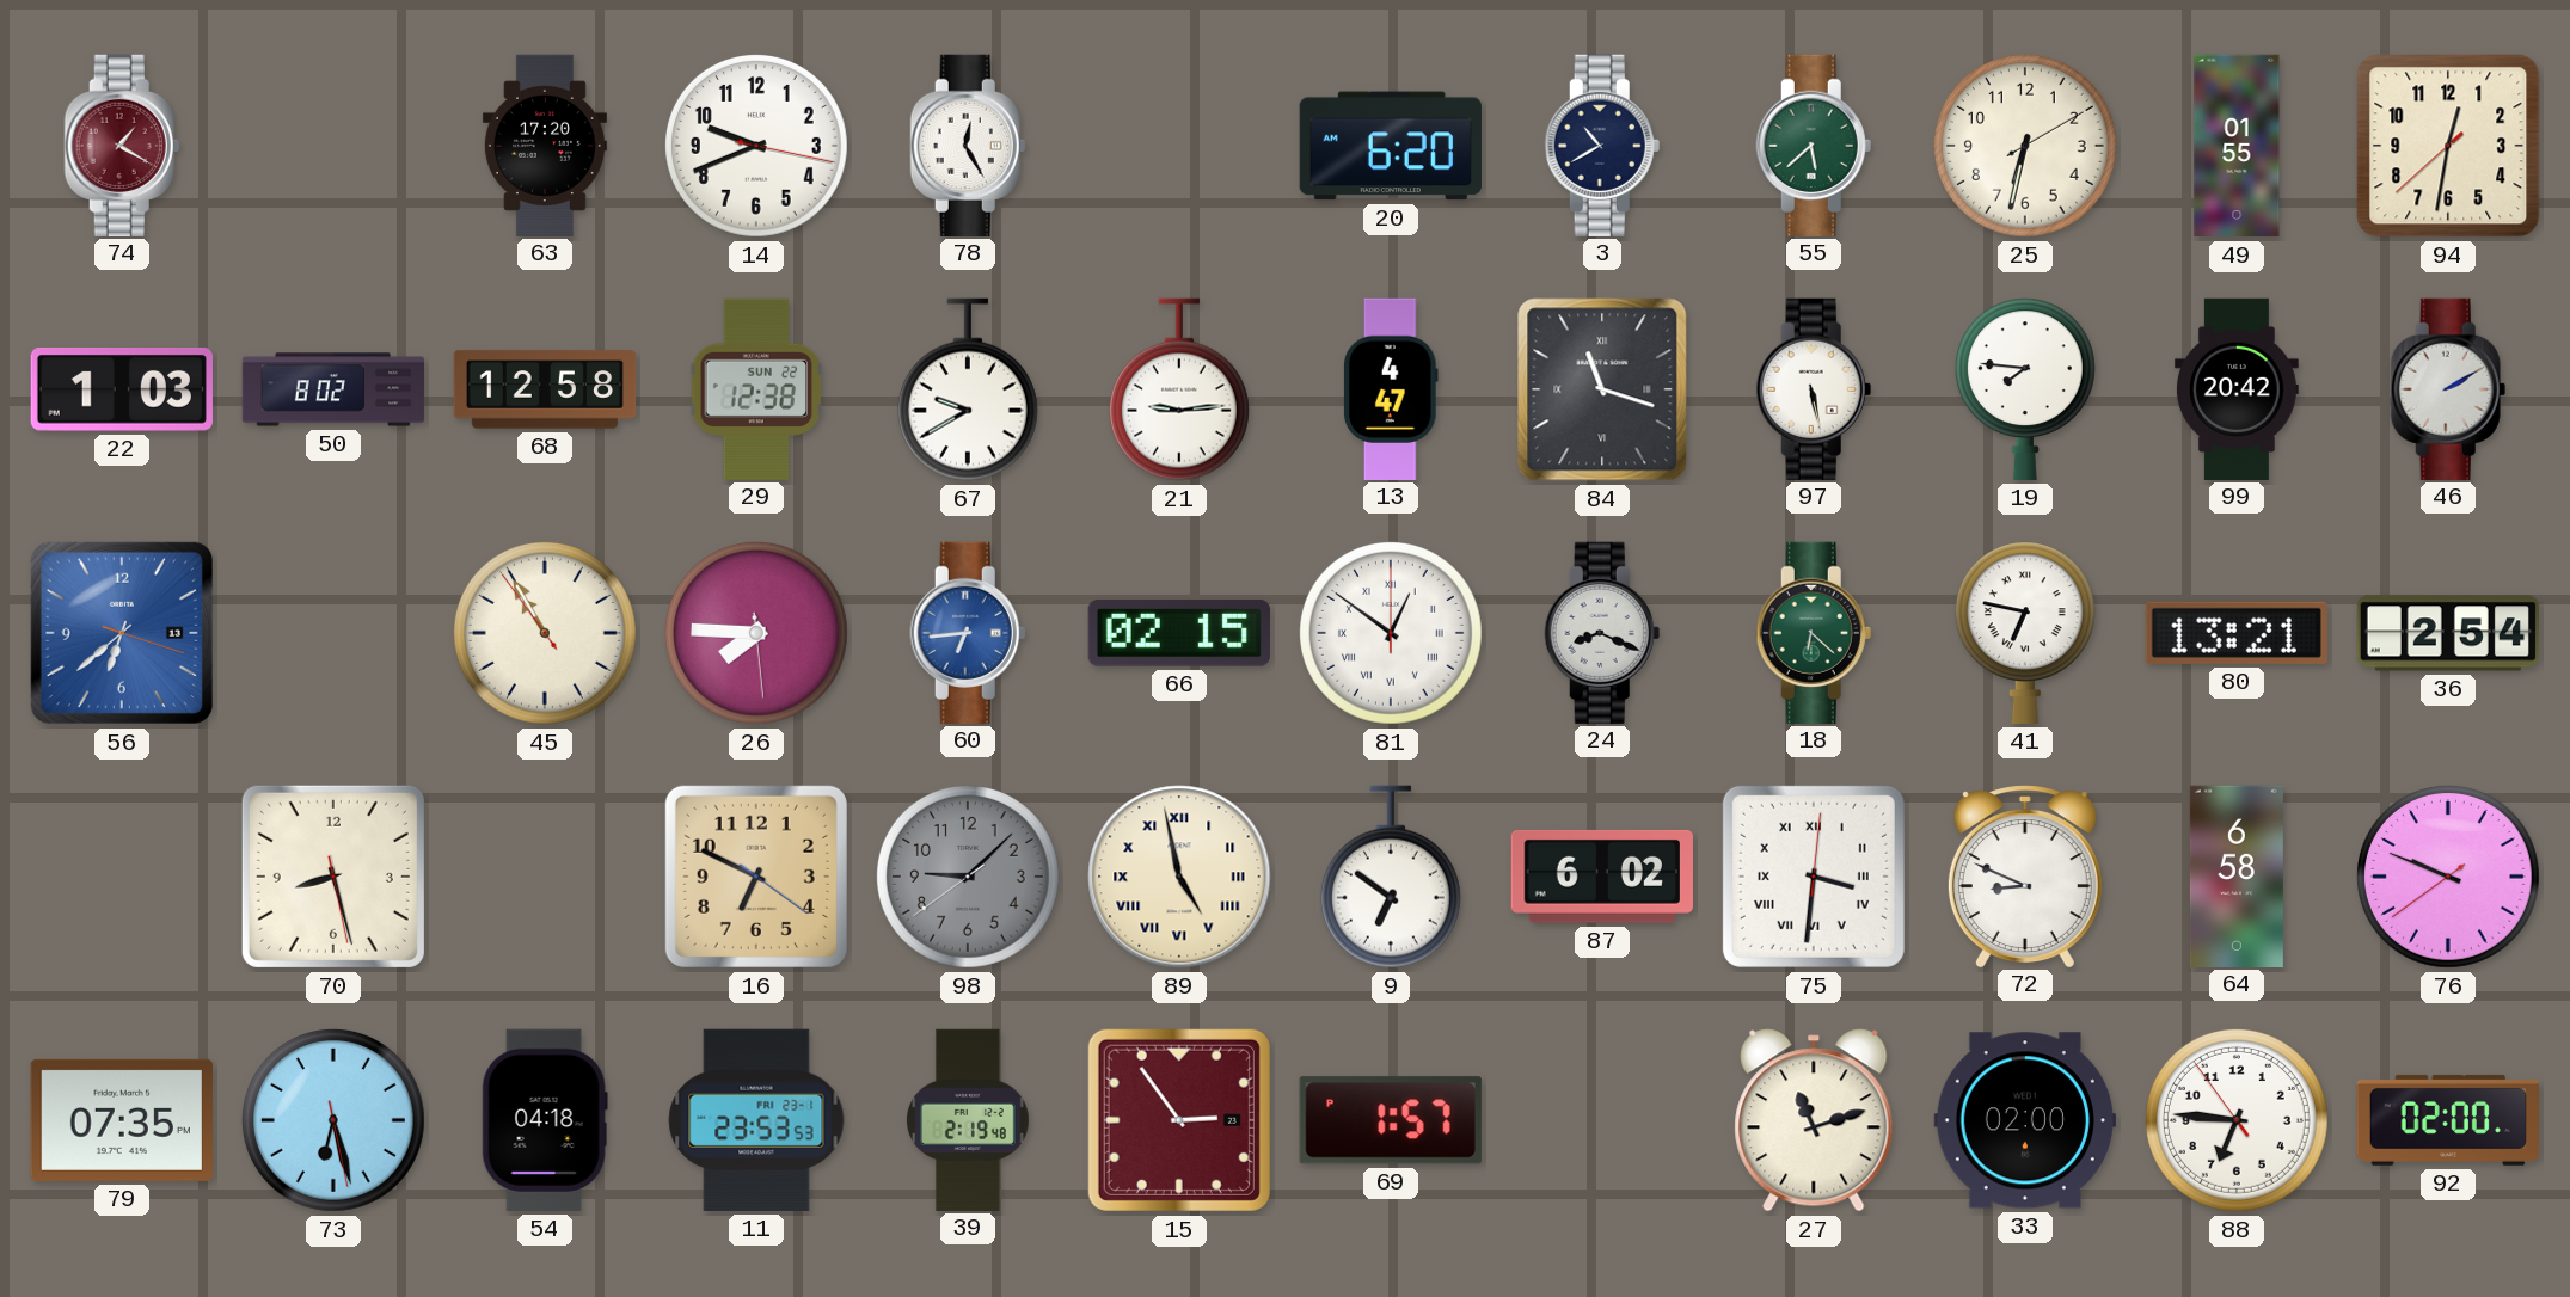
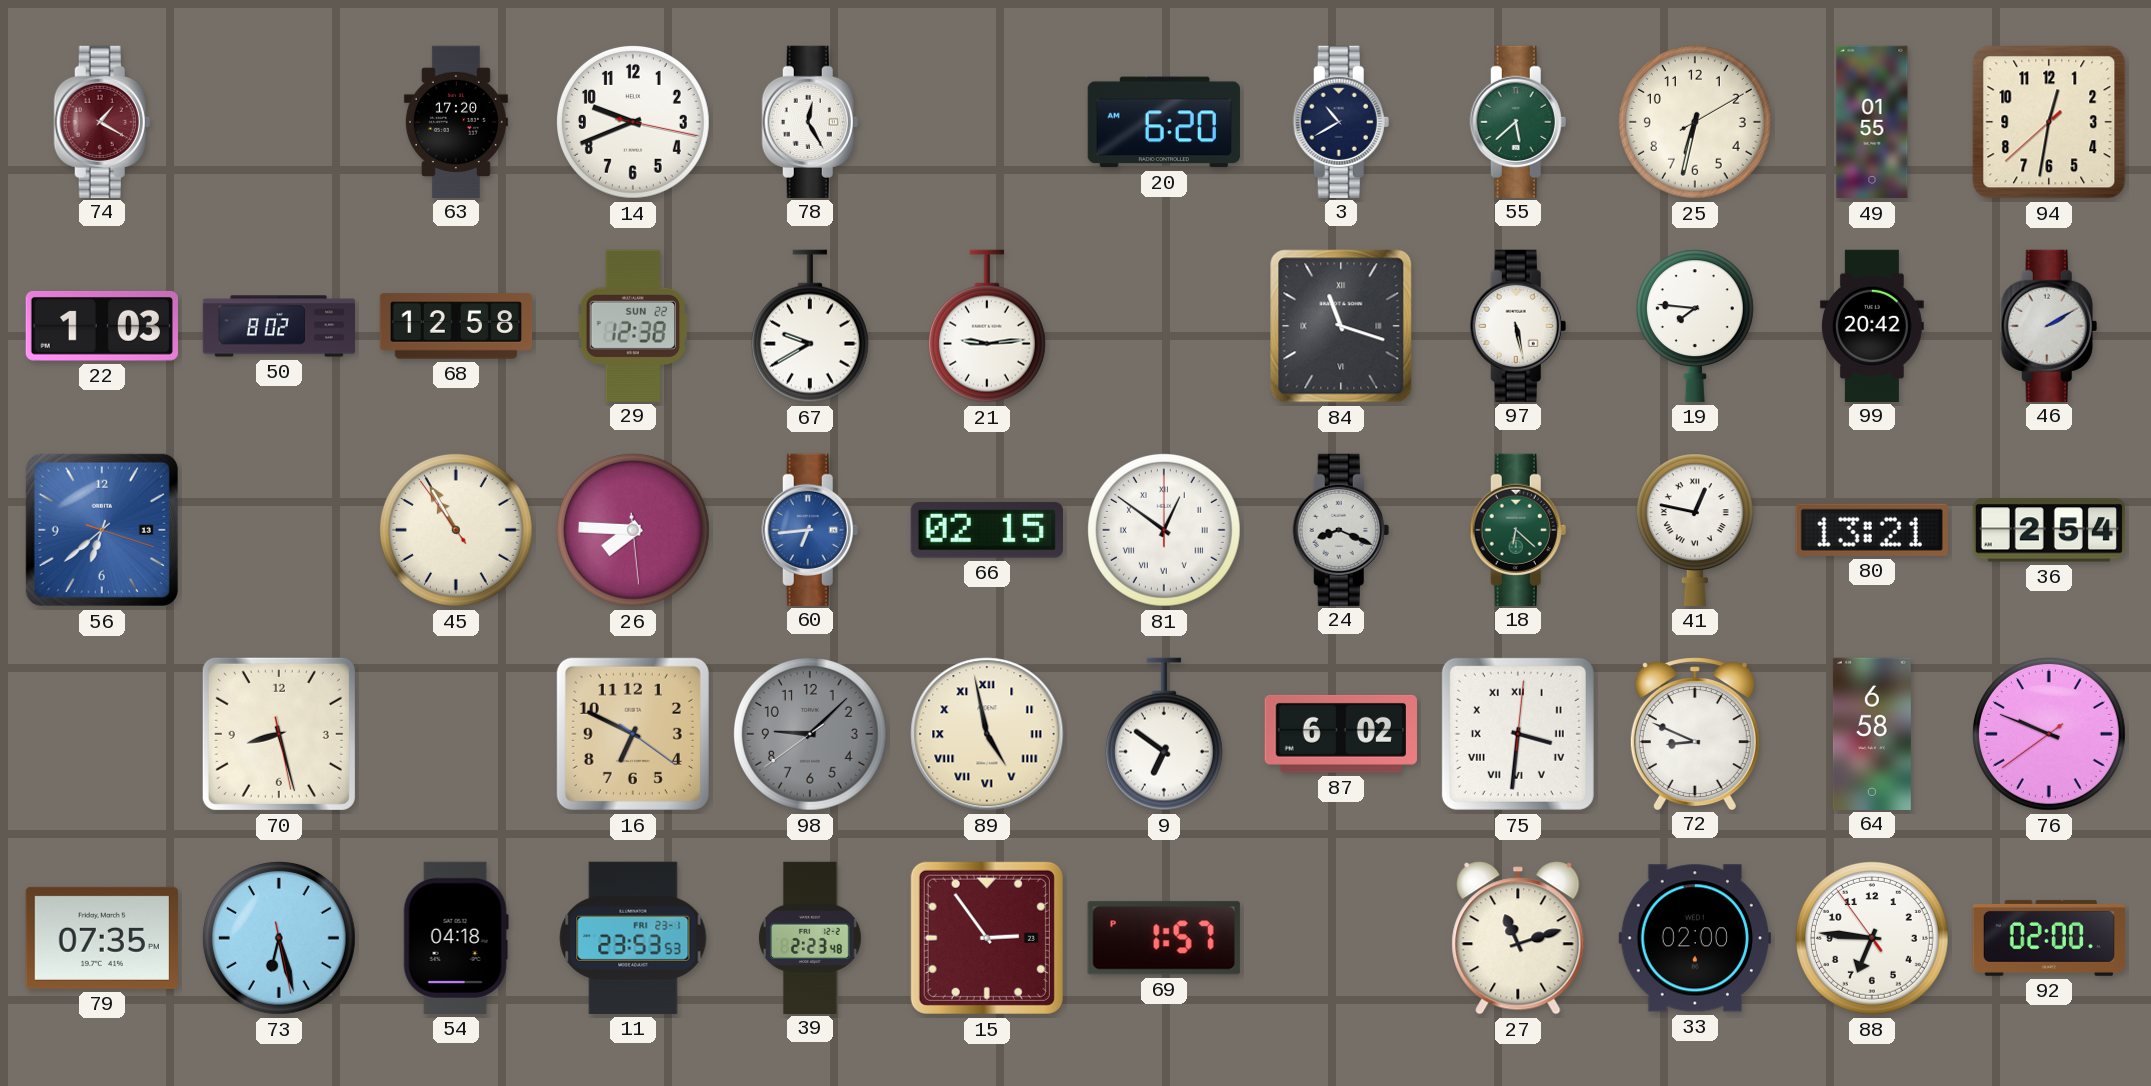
13: 4:47 -> none
41: 6:47 -> 12:47
39: 2:19 -> 2:23
